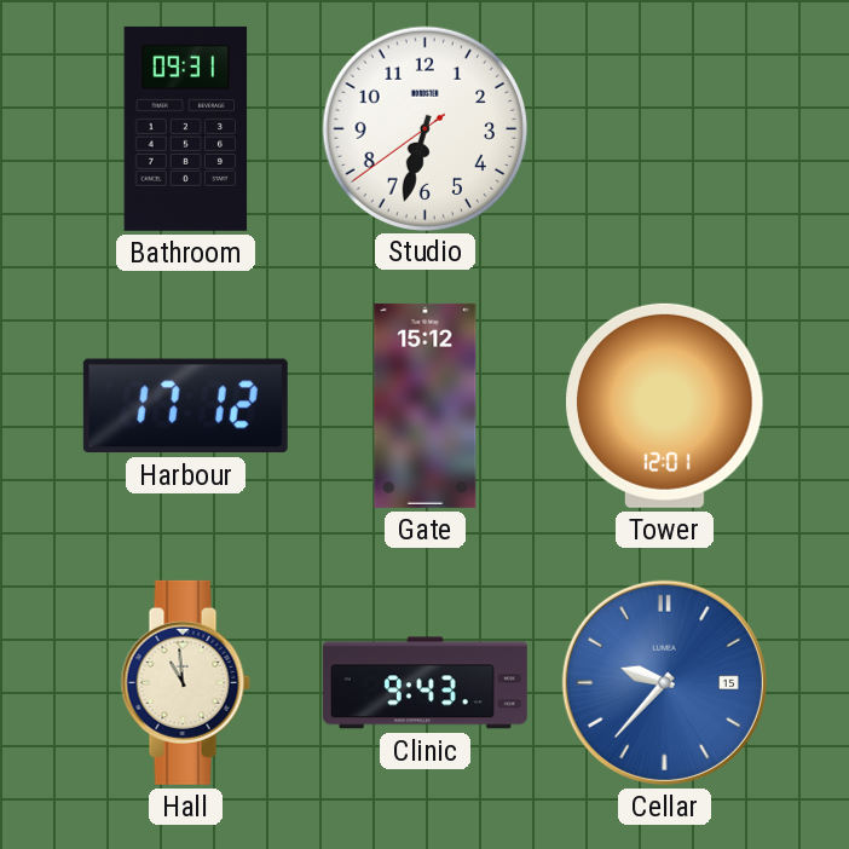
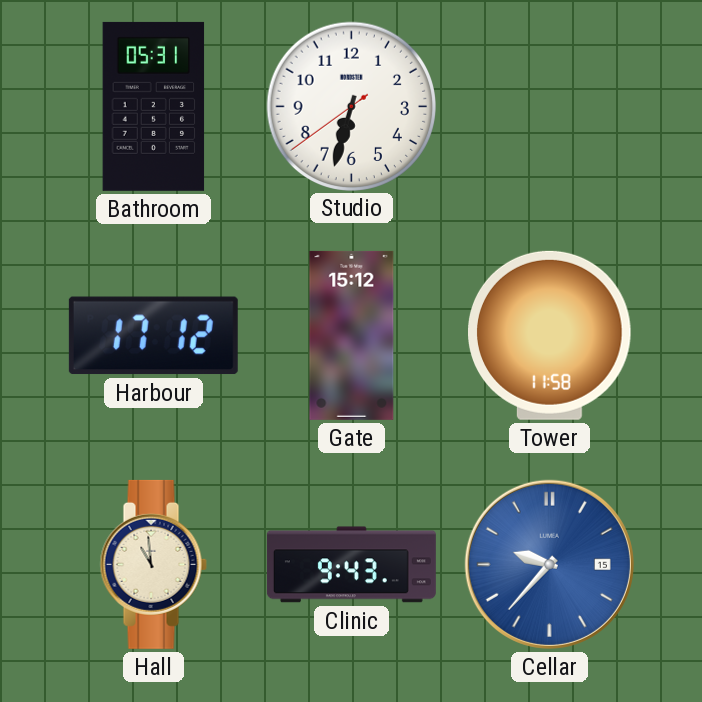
Bathroom: 09:31 -> 05:31
Tower: 12:01 -> 11:58
